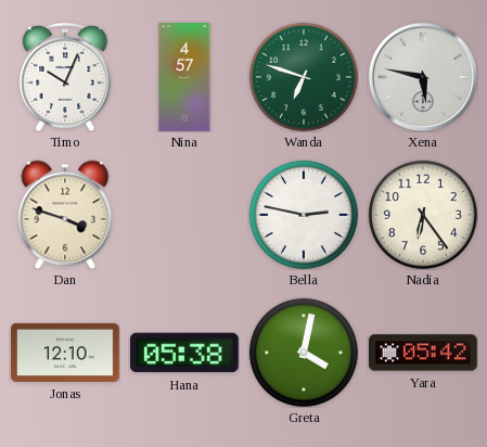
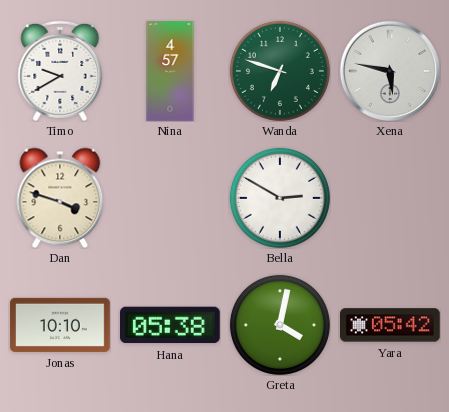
Timo: 10:04 -> 9:40
Bella: 2:47 -> 2:50
Nadia: 6:24 -> none
Jonas: 12:10 -> 10:10
